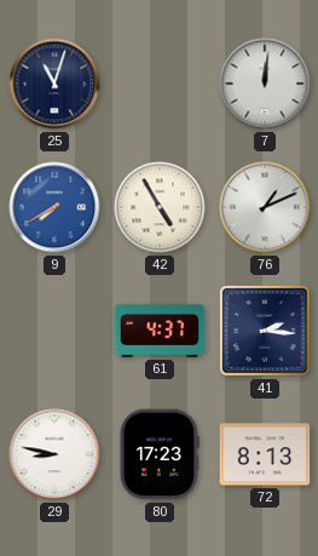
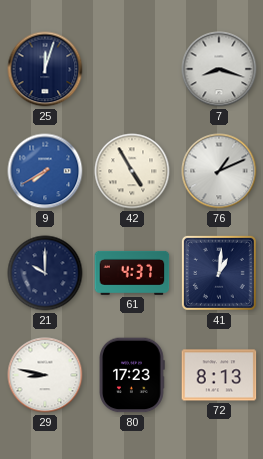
25: 11:03 -> 12:03
7: 12:01 -> 8:18
21: none -> 10:00
41: 2:16 -> 1:01
